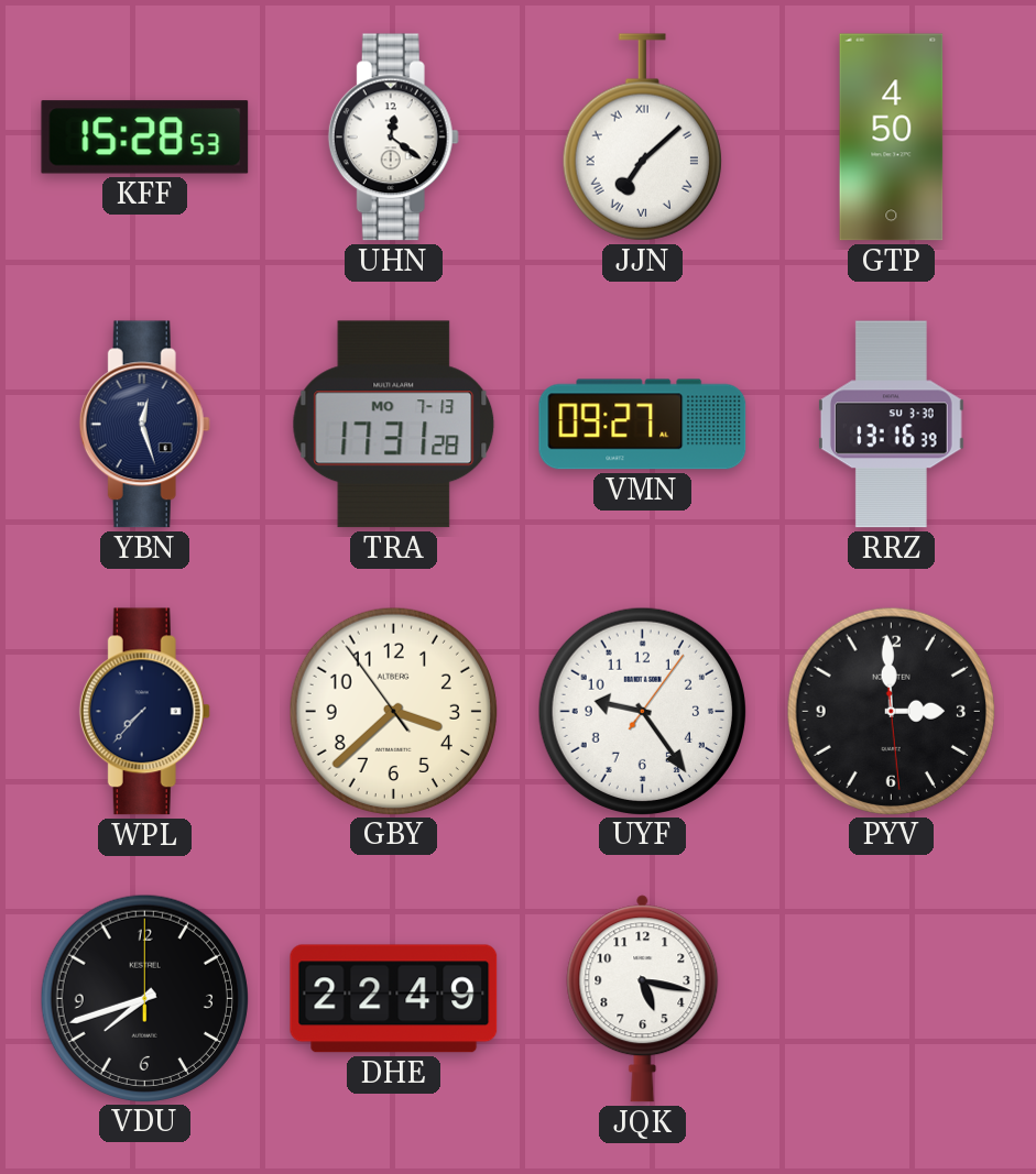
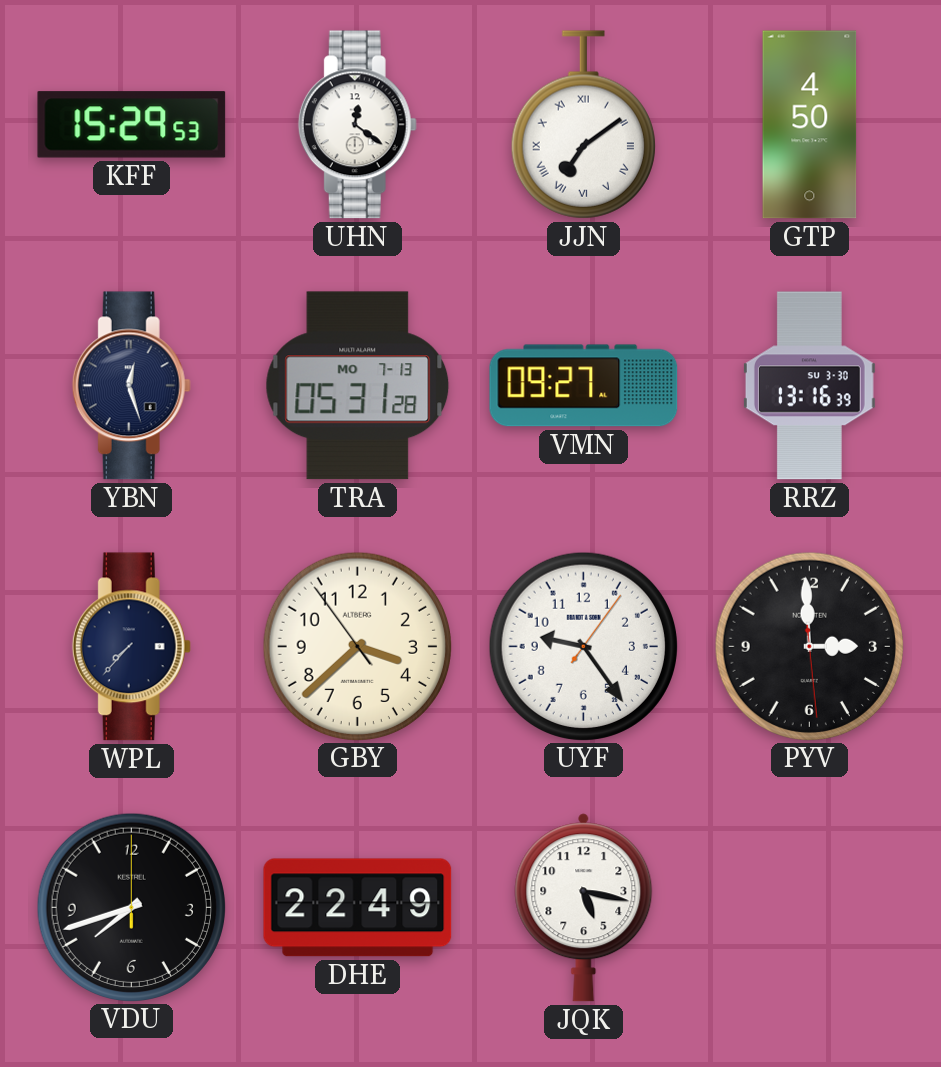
KFF: 15:28 -> 15:29
JJN: 7:08 -> 7:09
TRA: 17:31 -> 05:31
